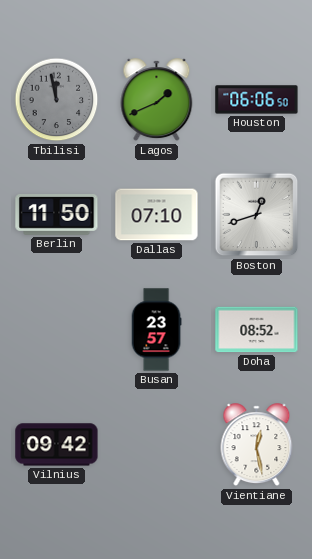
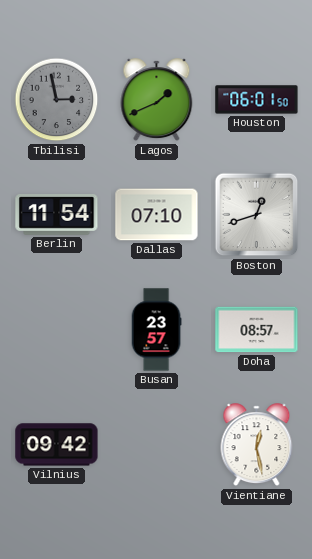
Tbilisi: 11:58 -> 2:58
Houston: 06:06 -> 06:01
Berlin: 11:50 -> 11:54
Doha: 08:52 -> 08:57
